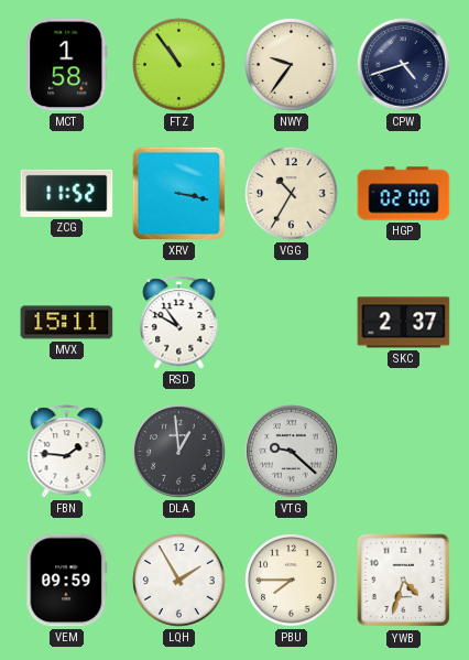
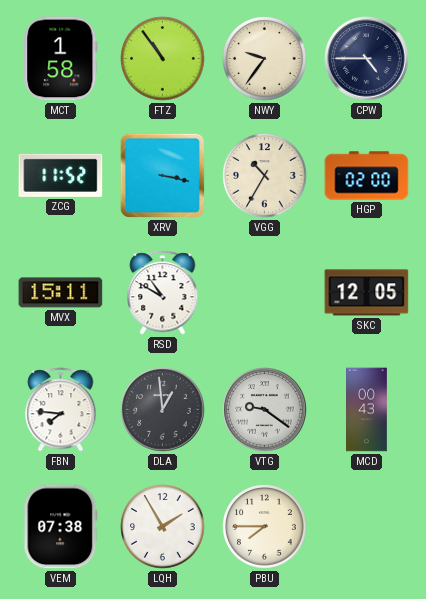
CPW: 4:42 -> 4:45
SKC: 2:37 -> 12:05
FBN: 1:46 -> 7:46
VTG: 9:22 -> 9:21
MCD: none -> 00:43
VEM: 09:59 -> 07:38
YWB: 4:33 -> none
